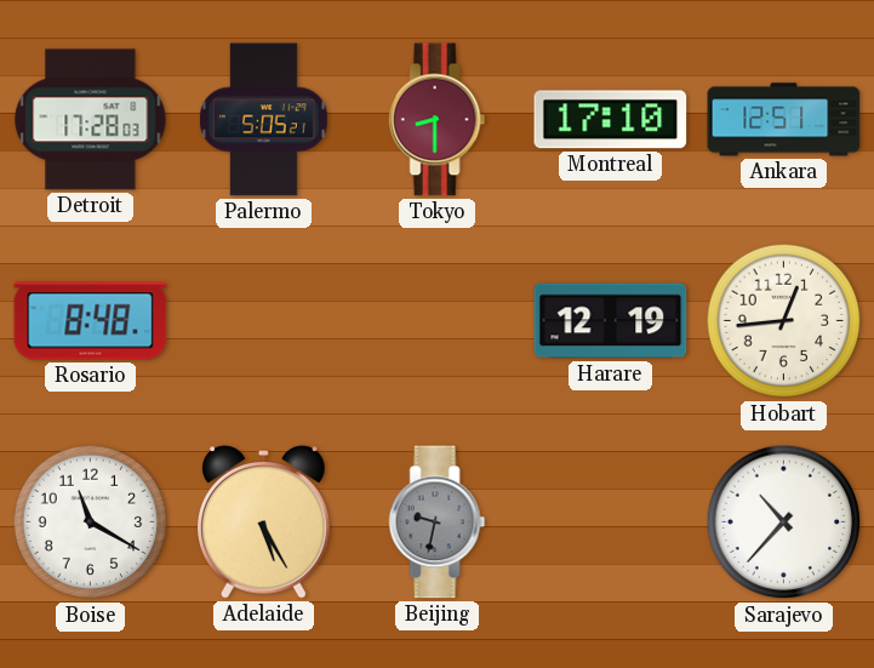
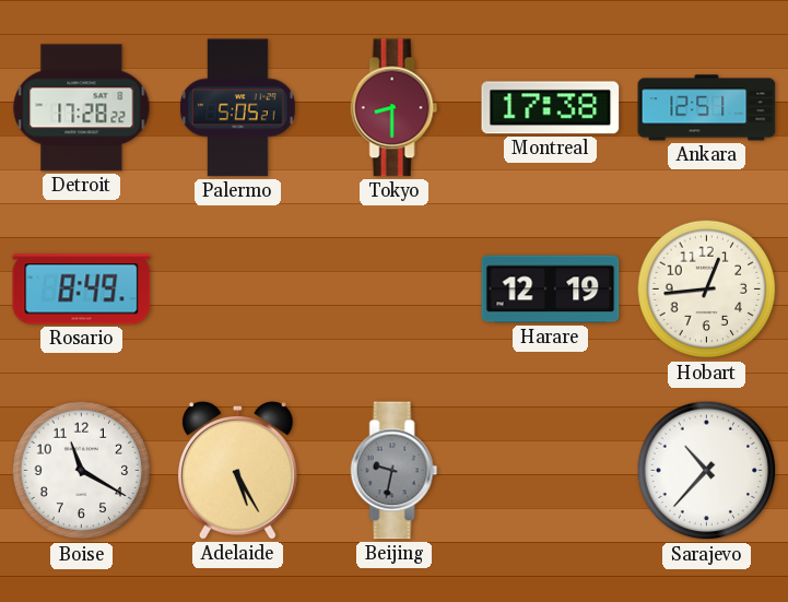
Detroit: 17:28:03 -> 17:28:22
Montreal: 17:10 -> 17:38
Rosario: 8:48 -> 8:49
